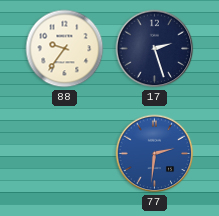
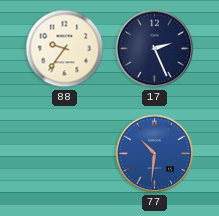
17: 2:27 -> 2:26
77: 2:31 -> 10:31
